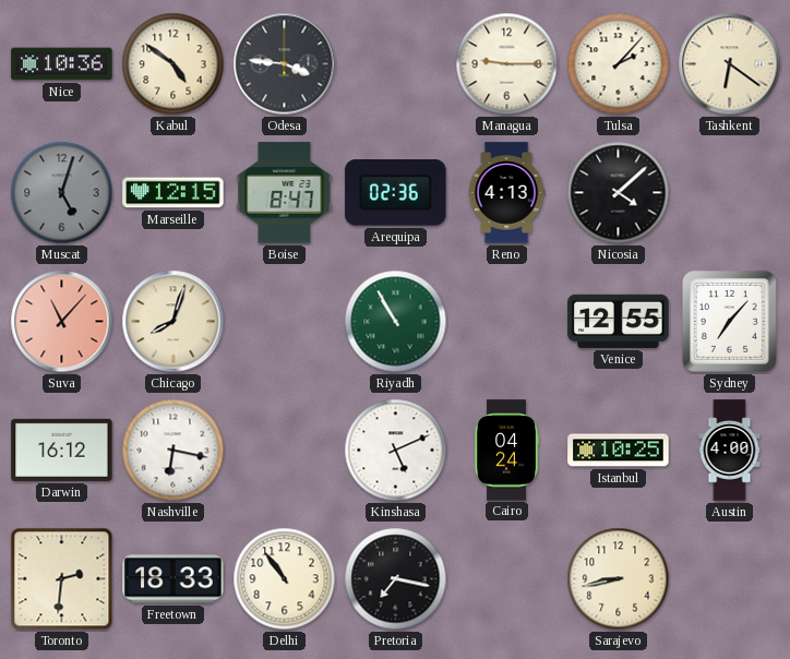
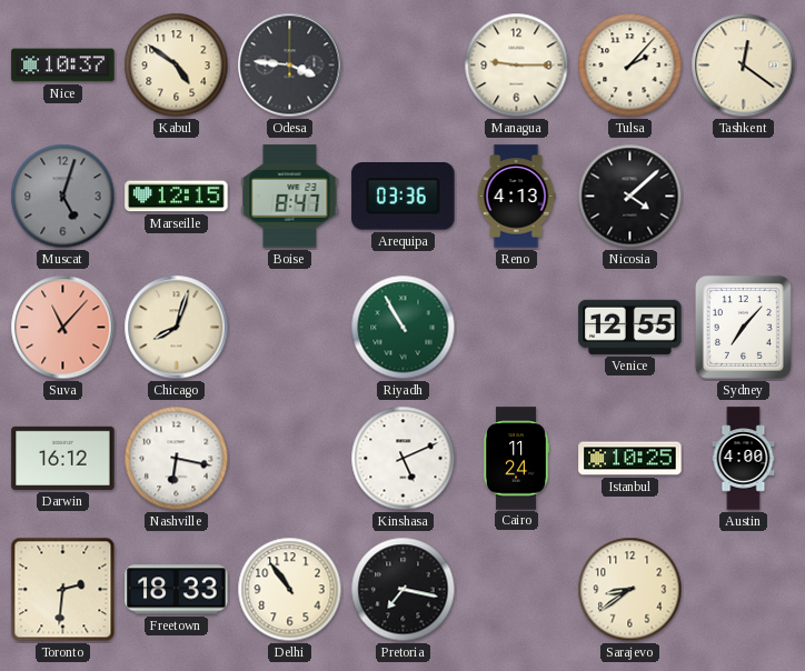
Nice: 10:36 -> 10:37
Tashkent: 6:21 -> 12:21
Arequipa: 02:36 -> 03:36
Cairo: 04:24 -> 11:24
Sarajevo: 8:43 -> 8:39
